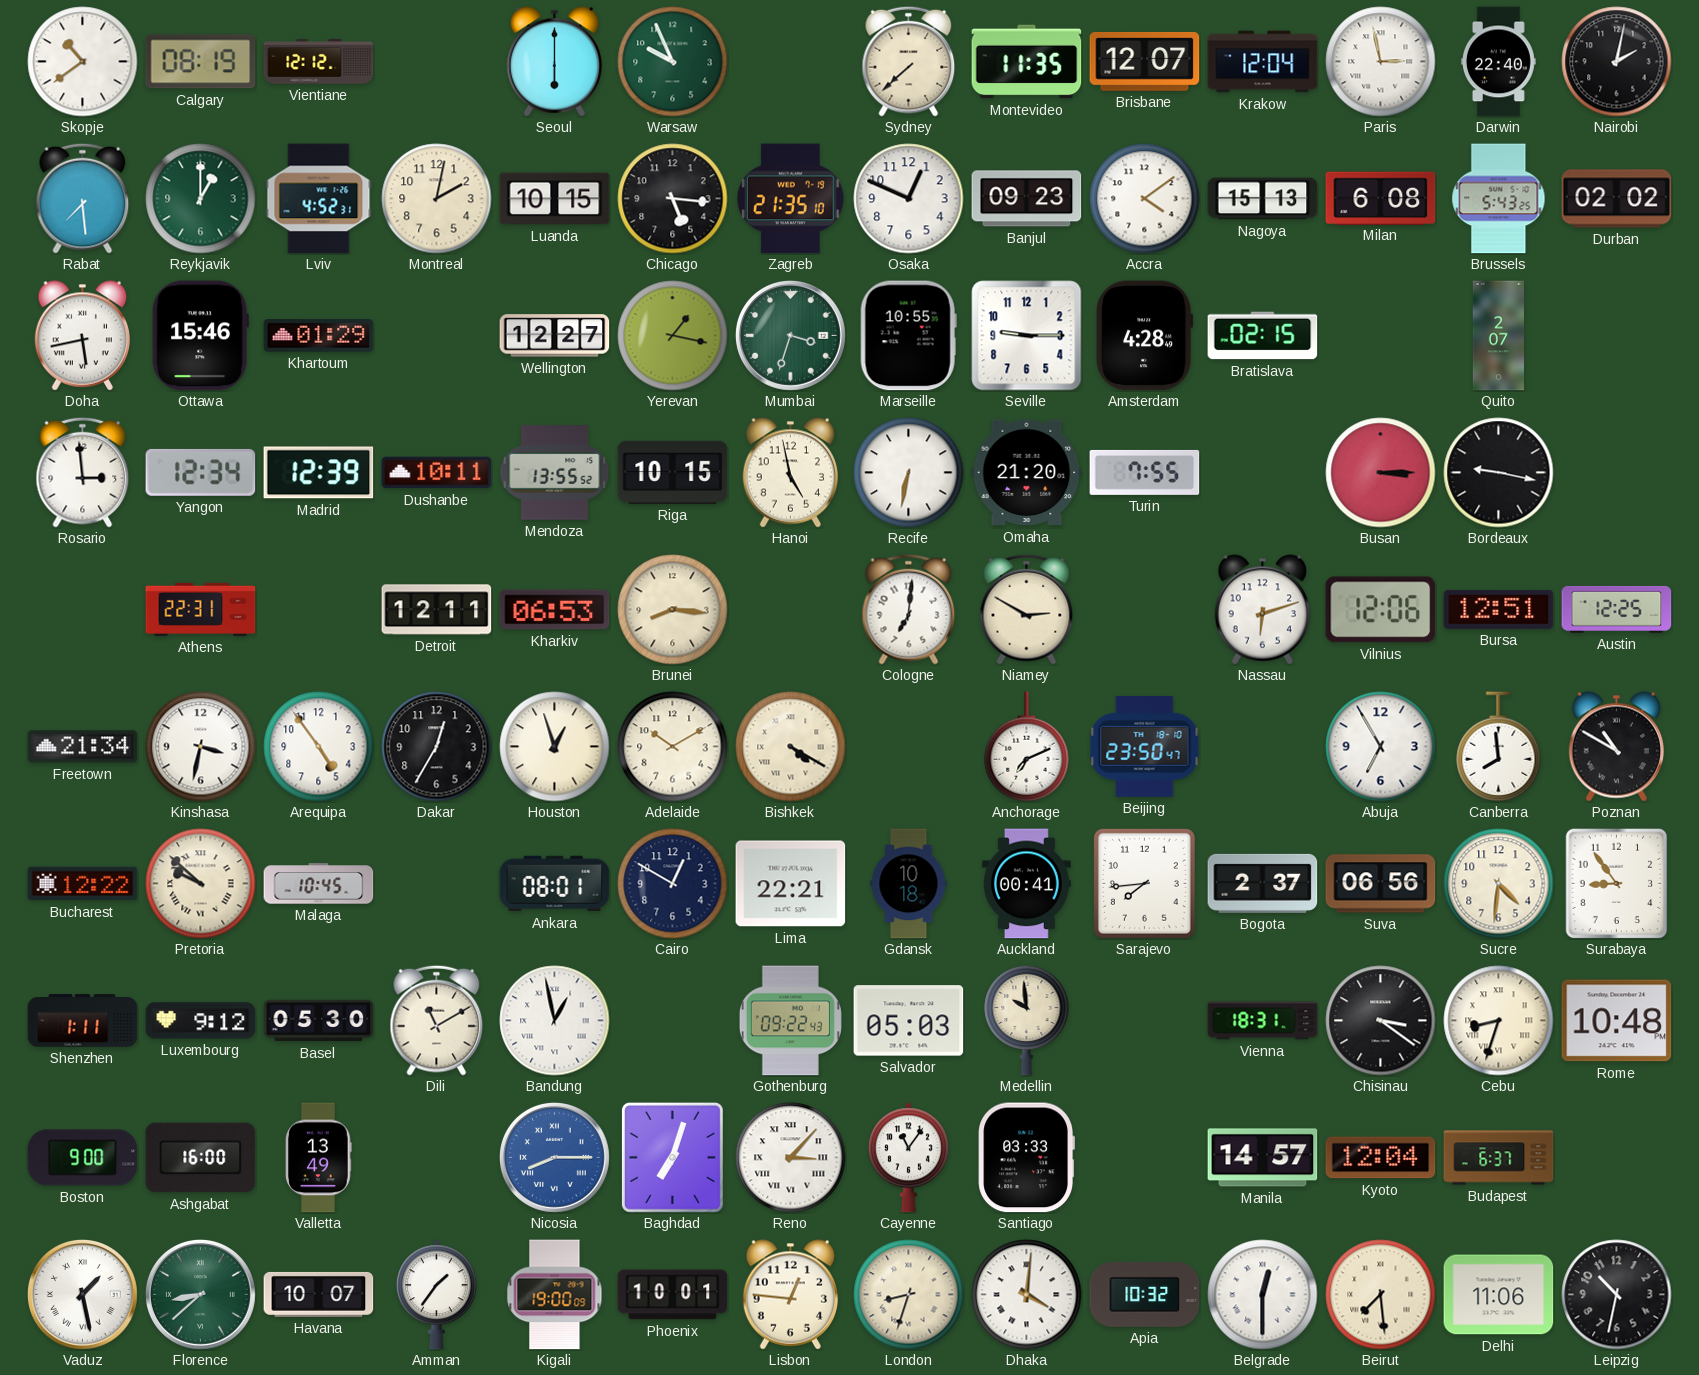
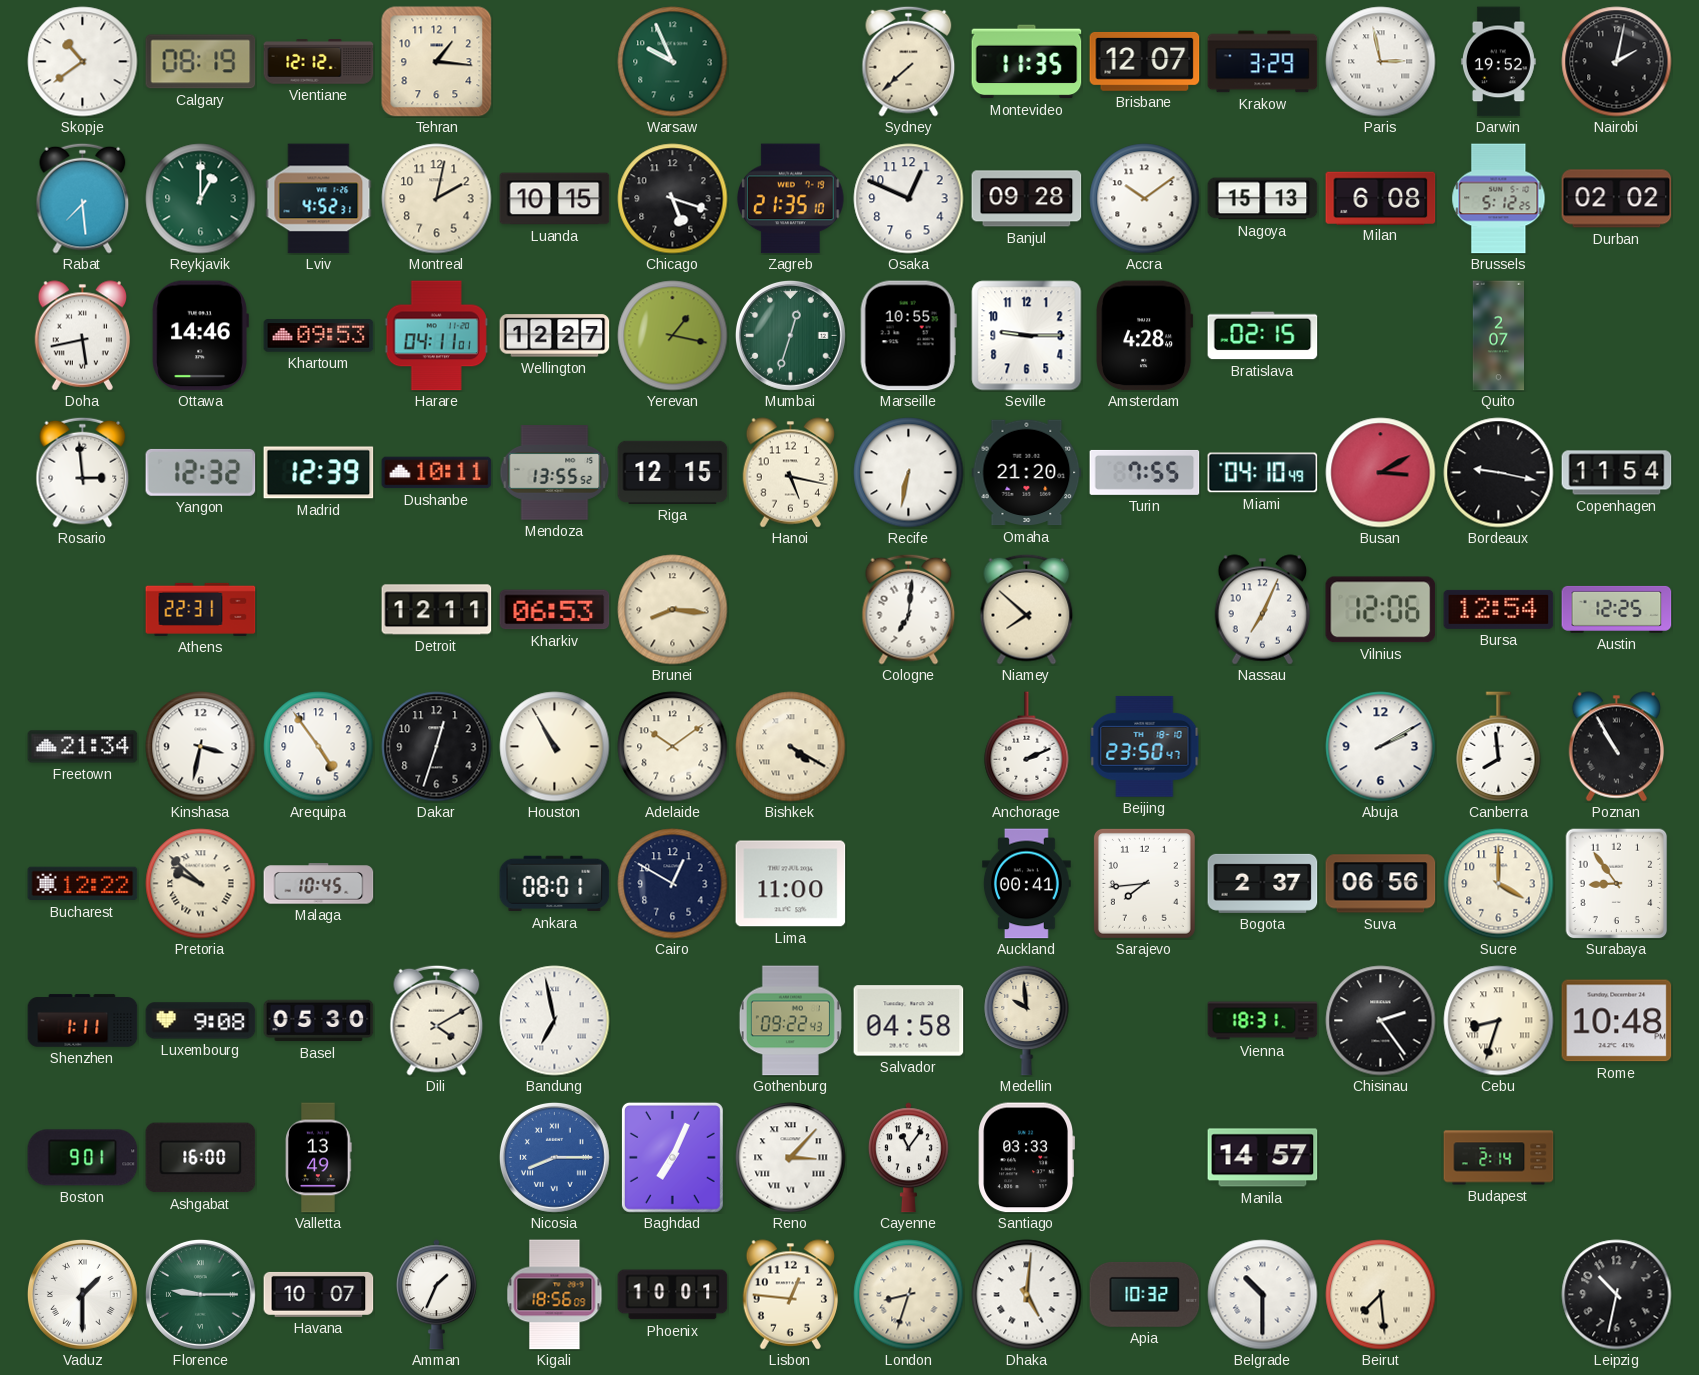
Tehran: none -> 1:16
Seoul: 6:00 -> none
Krakow: 12:04 -> 3:29
Darwin: 22:40 -> 19:52
Chicago: 5:16 -> 5:18
Banjul: 09:23 -> 09:28
Accra: 4:09 -> 10:09
Brussels: 5:43 -> 5:12
Ottawa: 15:46 -> 14:46
Khartoum: 01:29 -> 09:53
Harare: none -> 04:11
Mumbai: 3:33 -> 12:33
Yangon: 12:34 -> 12:32
Riga: 10:15 -> 12:15
Hanoi: 4:58 -> 5:17
Miami: none -> 04:10
Busan: 3:15 -> 3:10
Copenhagen: none -> 11:54
Niamey: 2:50 -> 7:52
Nassau: 6:12 -> 7:04
Bursa: 12:51 -> 12:54
Dakar: 12:35 -> 12:33
Houston: 12:57 -> 10:55
Adelaide: 10:10 -> 10:09
Anchorage: 7:11 -> 2:11
Abuja: 6:55 -> 2:10
Poznan: 10:50 -> 10:55
Lima: 22:21 -> 11:00
Gdansk: 10:18 -> none
Sucre: 4:31 -> 4:00
Luxembourg: 9:12 -> 9:08
Dili: 11:10 -> 4:10
Bandung: 12:58 -> 6:58
Salvador: 05:03 -> 04:58
Chisinau: 3:21 -> 2:24
Boston: 9:00 -> 9:01
Baghdad: 7:03 -> 7:04
Kyoto: 12:04 -> none
Budapest: 6:37 -> 2:14
Vaduz: 1:28 -> 1:30
Florence: 8:38 -> 9:15
Amman: 1:36 -> 1:34
Kigali: 19:00 -> 18:56
Dhaka: 4:01 -> 5:01
Belgrade: 12:30 -> 10:30
Delhi: 11:06 -> none
